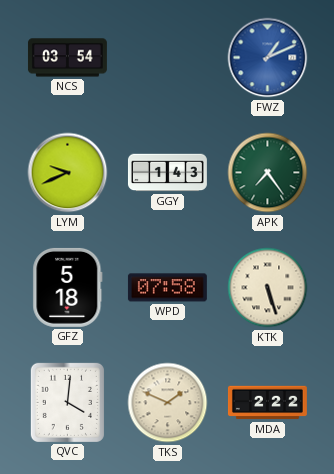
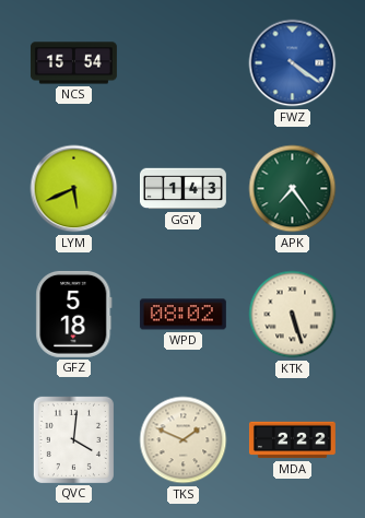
NCS: 03:54 -> 15:54
FWZ: 1:11 -> 4:21
LYM: 9:41 -> 5:41
WPD: 07:58 -> 08:02
